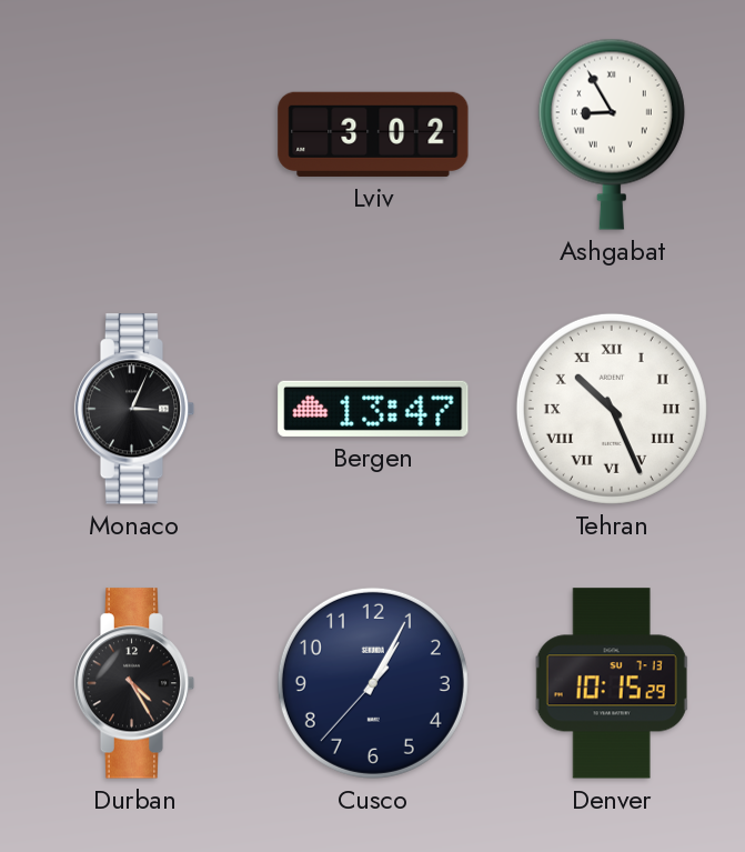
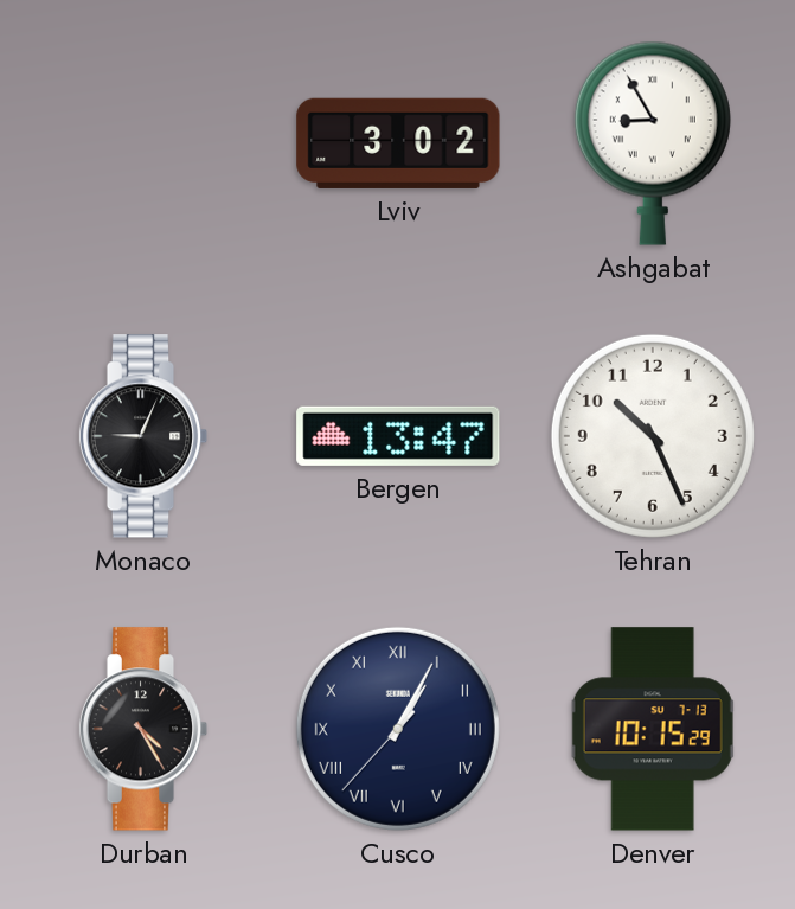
Monaco: 3:04 -> 9:04
Tehran numerals: Roman -> Arabic
Cusco numerals: Arabic -> Roman
